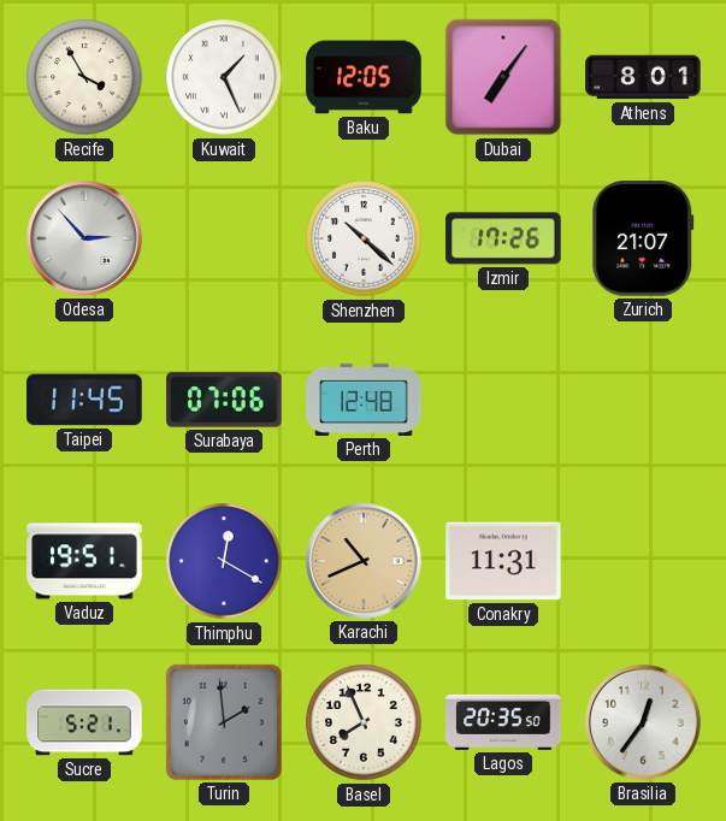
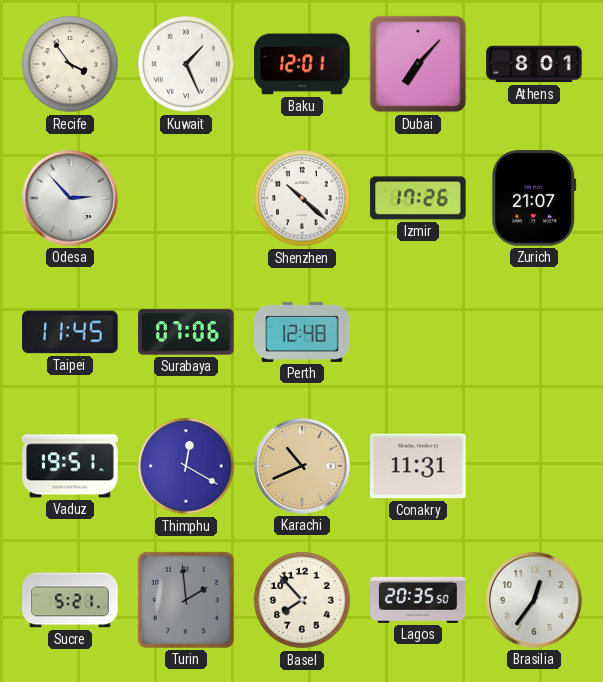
Recife: 3:55 -> 3:54
Baku: 12:05 -> 12:01
Dubai: 7:06 -> 7:07
Basel: 7:56 -> 7:53
